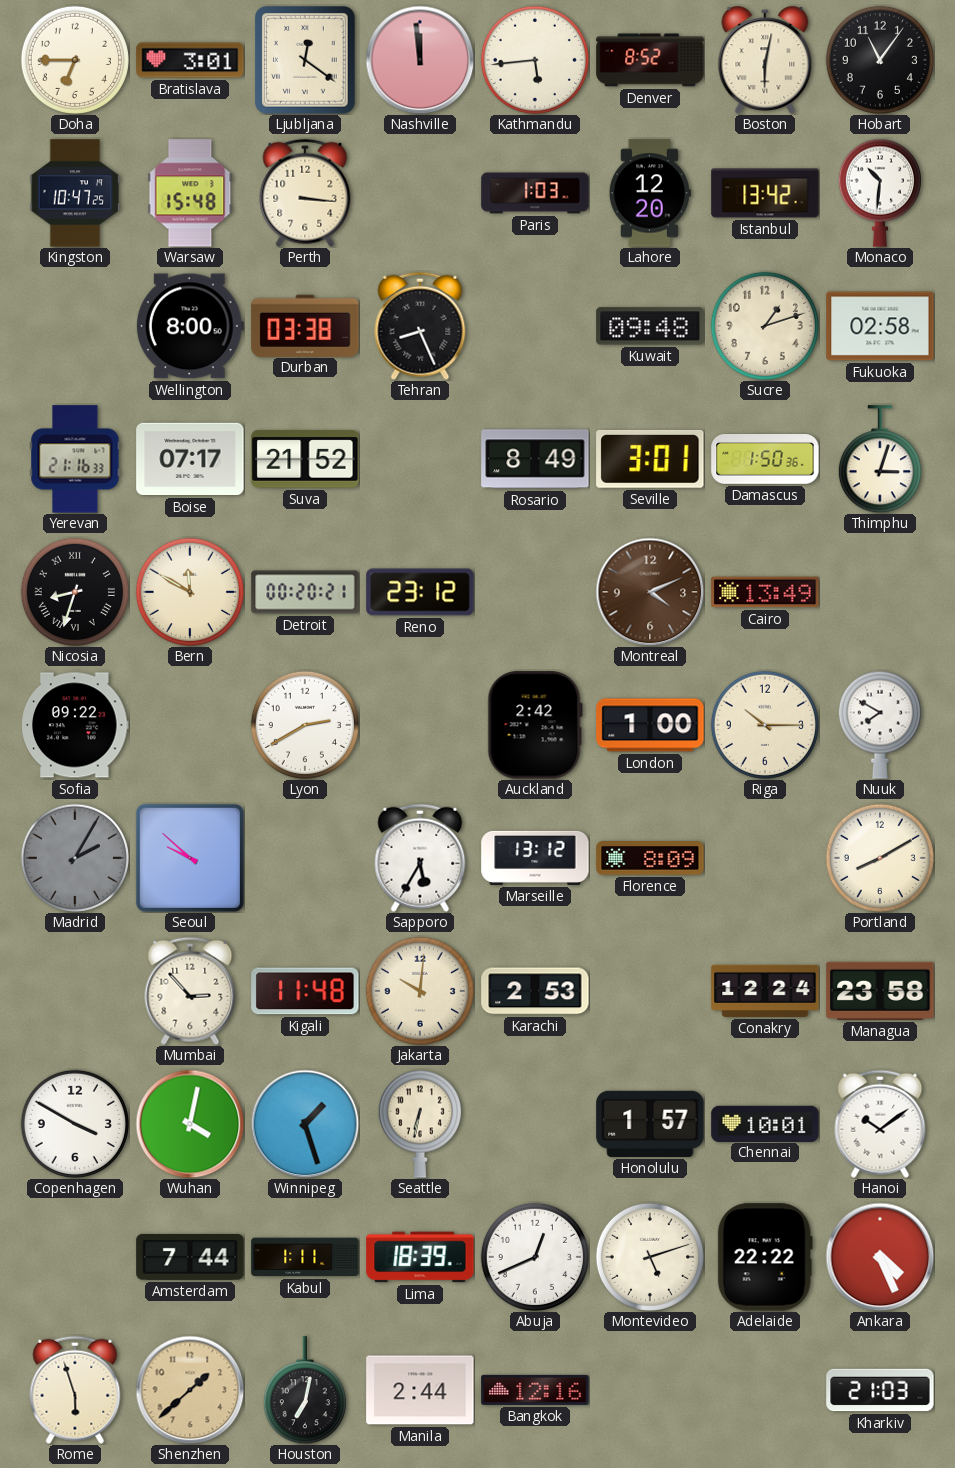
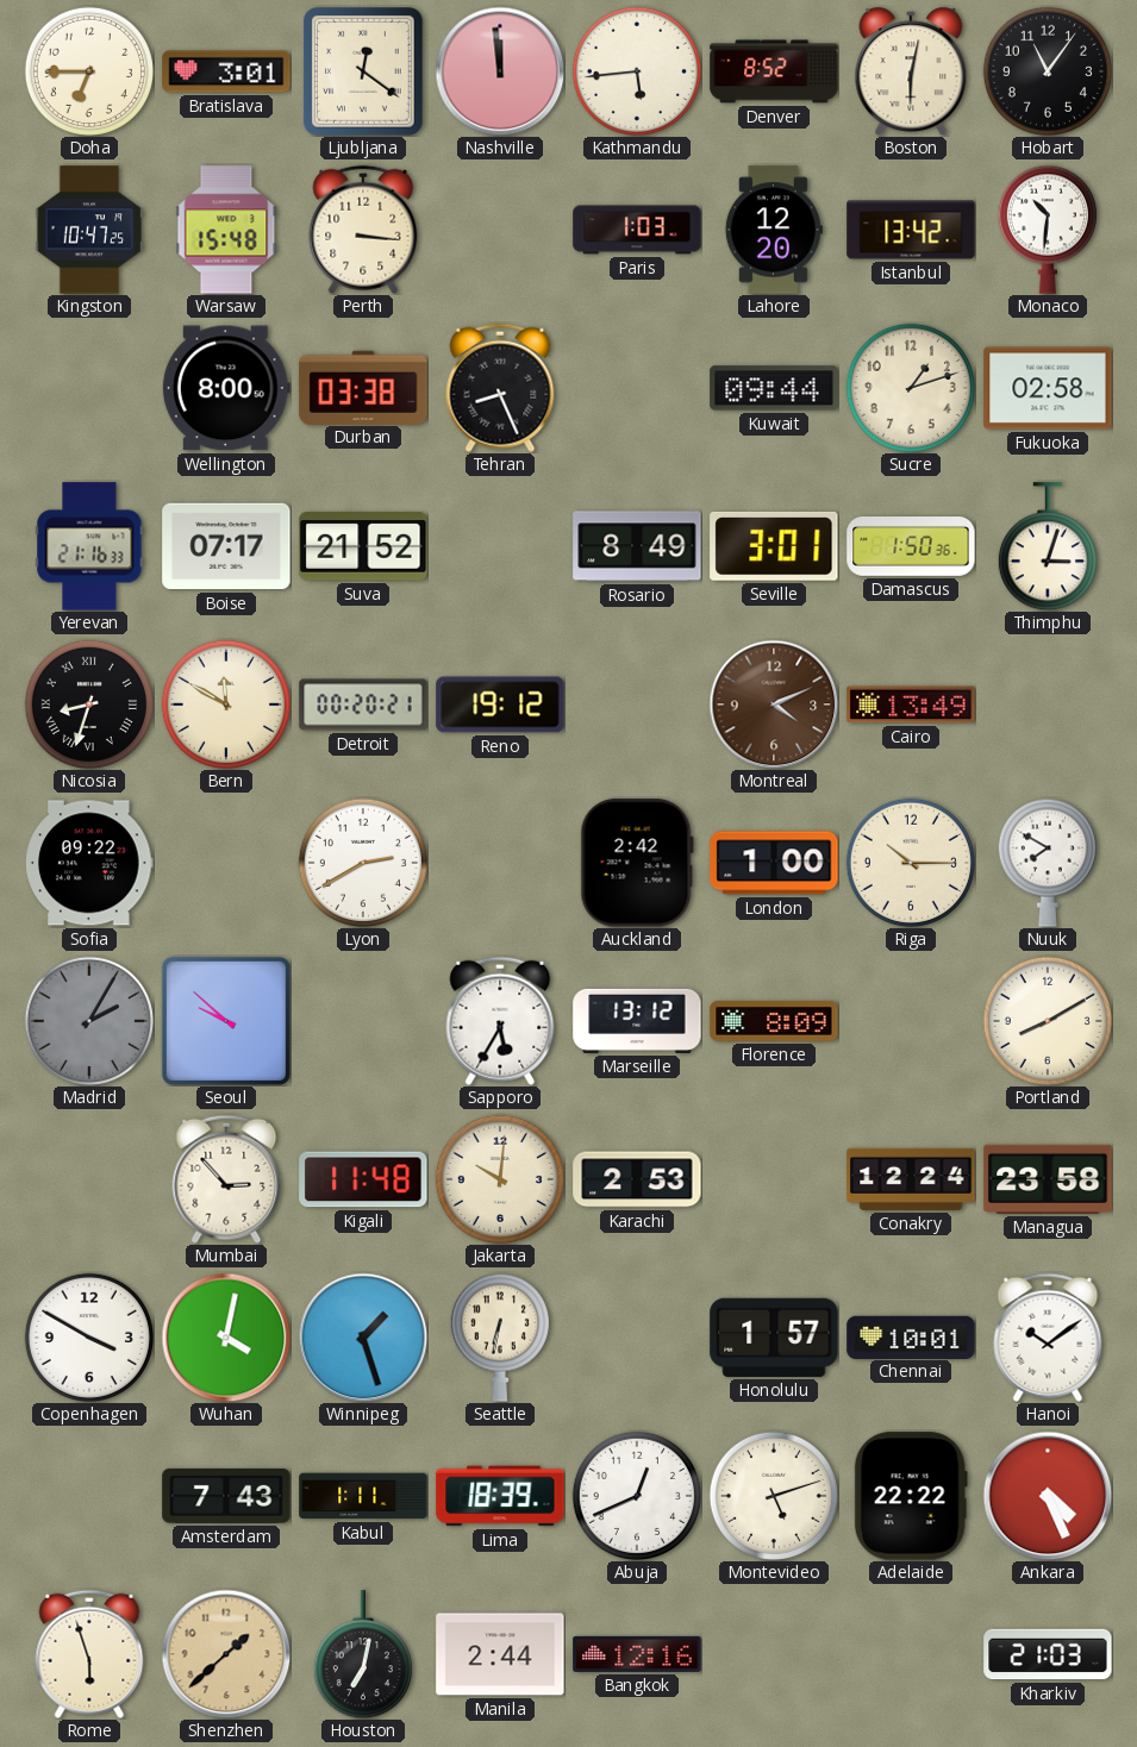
Kuwait: 09:48 -> 09:44
Reno: 23:12 -> 19:12
Amsterdam: 7:44 -> 7:43
